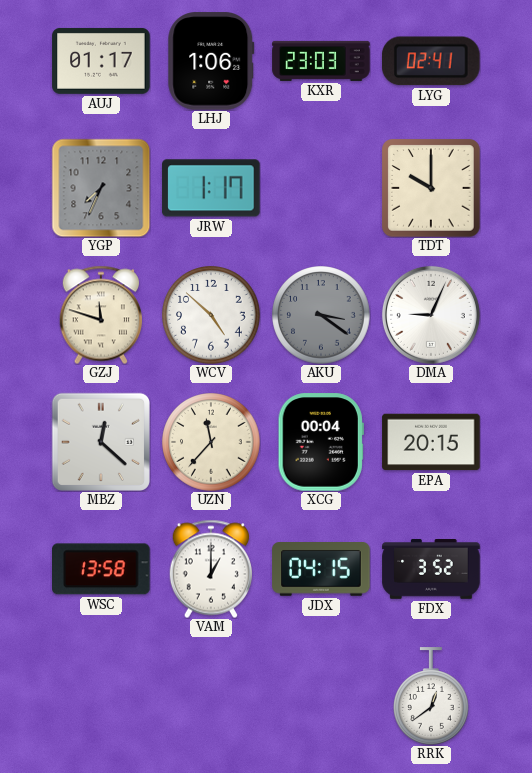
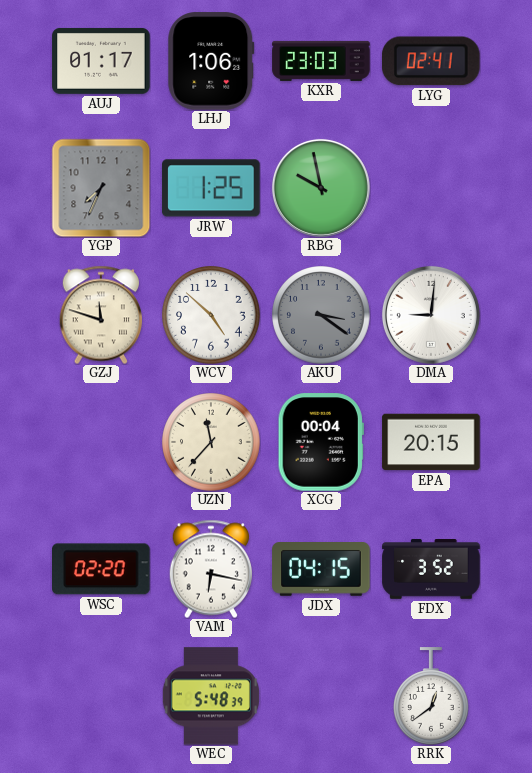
JRW: 1:17 -> 1:25
RBG: none -> 9:58
TDT: 10:00 -> none
DMA: 9:04 -> 9:01
MBZ: 12:22 -> none
WSC: 13:58 -> 02:20
VAM: 1:00 -> 6:17
WEC: none -> 5:48
